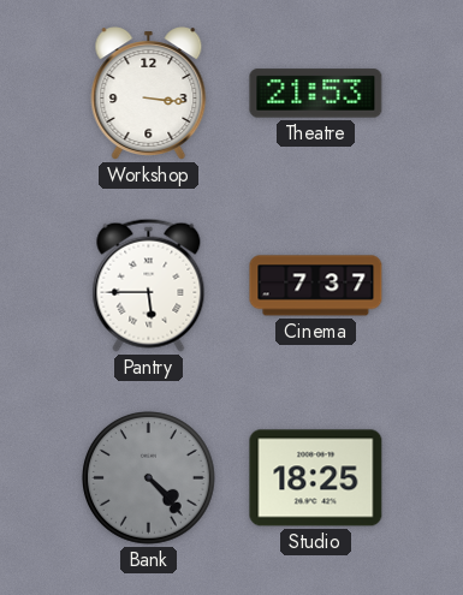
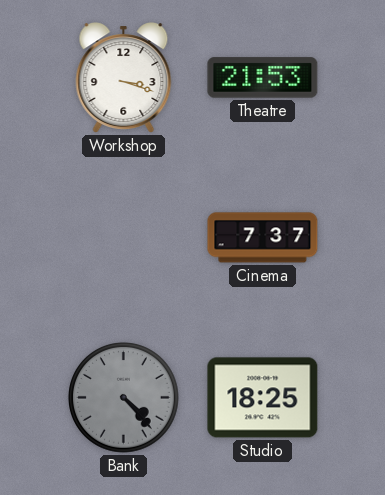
Workshop: 3:16 -> 3:18
Pantry: 5:45 -> none
